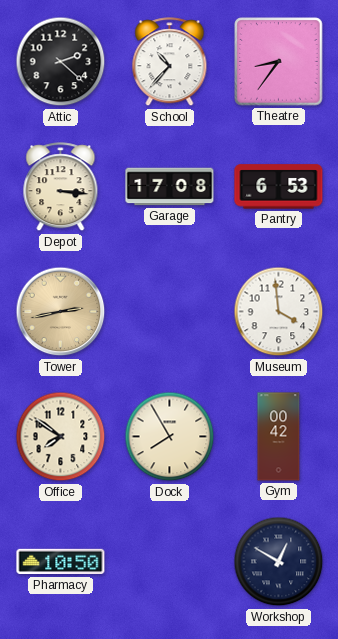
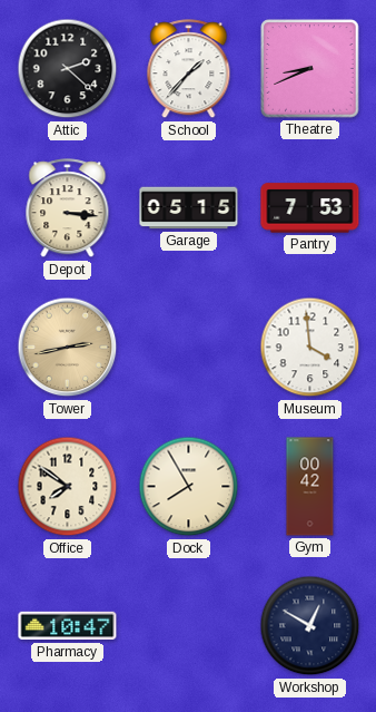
School: 10:37 -> 1:37
Theatre: 8:36 -> 8:41
Garage: 17:08 -> 05:15
Pantry: 6:53 -> 7:53
Pharmacy: 10:50 -> 10:47
